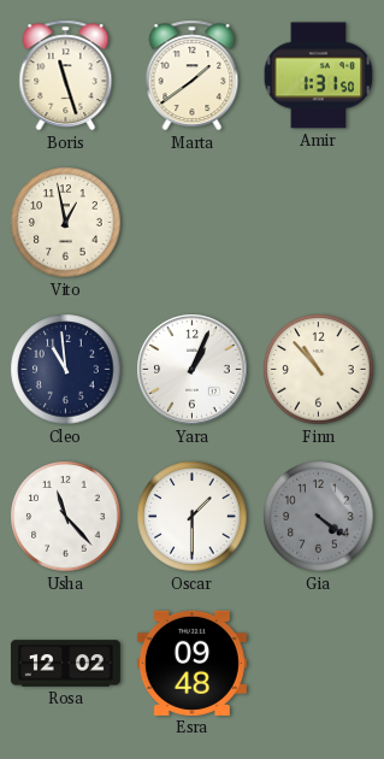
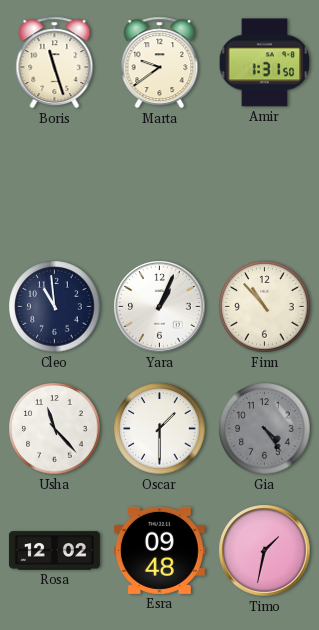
Marta: 1:39 -> 9:39
Vito: 12:58 -> none
Gia: 4:21 -> 4:24
Timo: none -> 1:32
